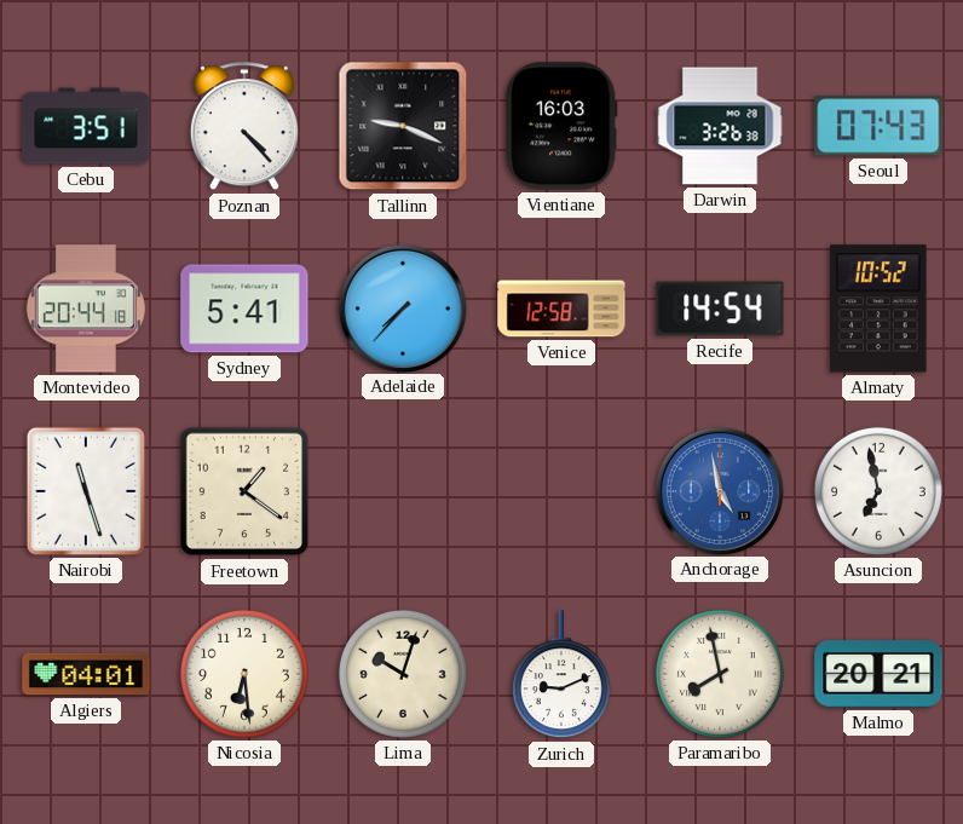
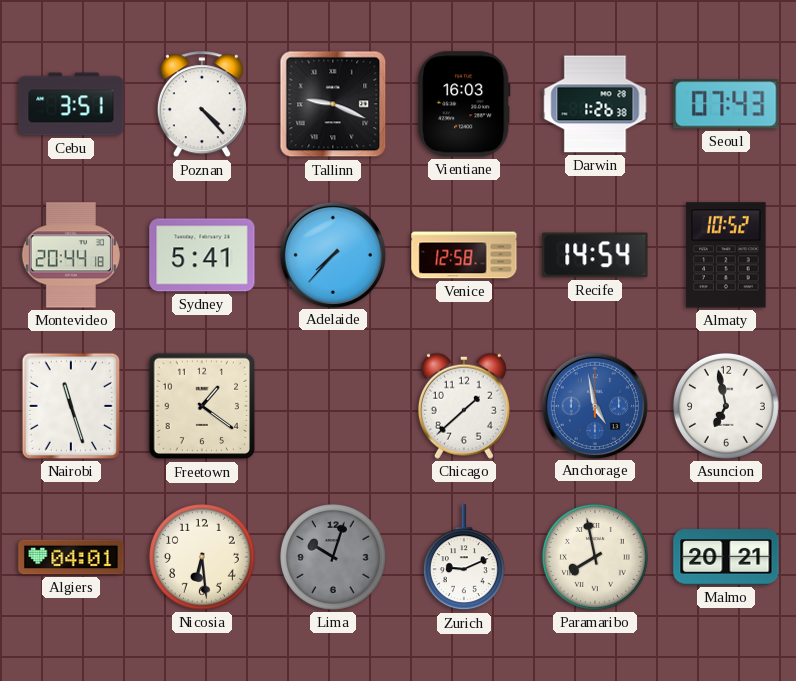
Darwin: 3:26 -> 1:26
Chicago: none -> 1:38
Lima dial: cream -> grey
